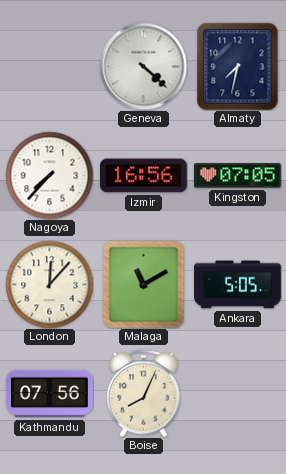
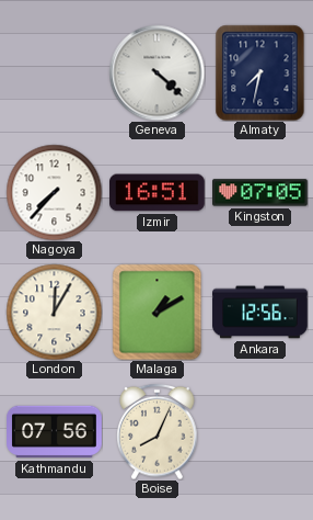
Izmir: 16:56 -> 16:51
London: 12:07 -> 12:05
Malaga: 11:10 -> 1:10
Ankara: 5:05 -> 12:56
